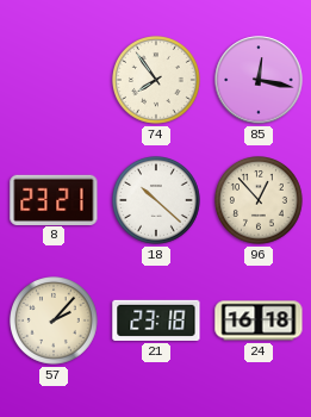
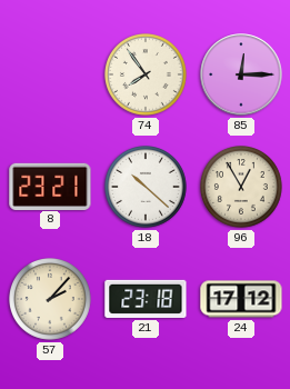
85: 12:17 -> 12:15
96: 12:53 -> 12:55
24: 16:18 -> 17:12
